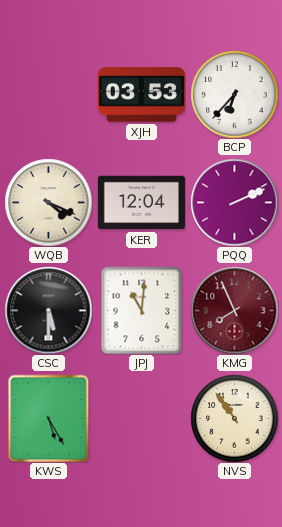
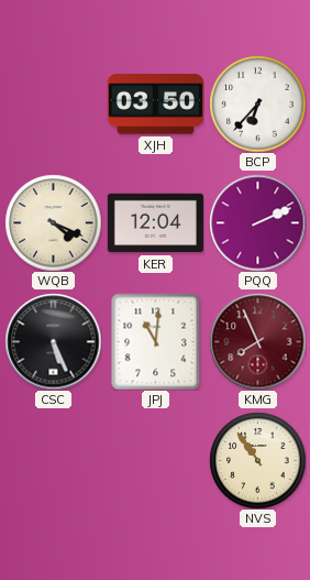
XJH: 03:53 -> 03:50
CSC: 5:30 -> 5:26
KWS: 5:25 -> none
